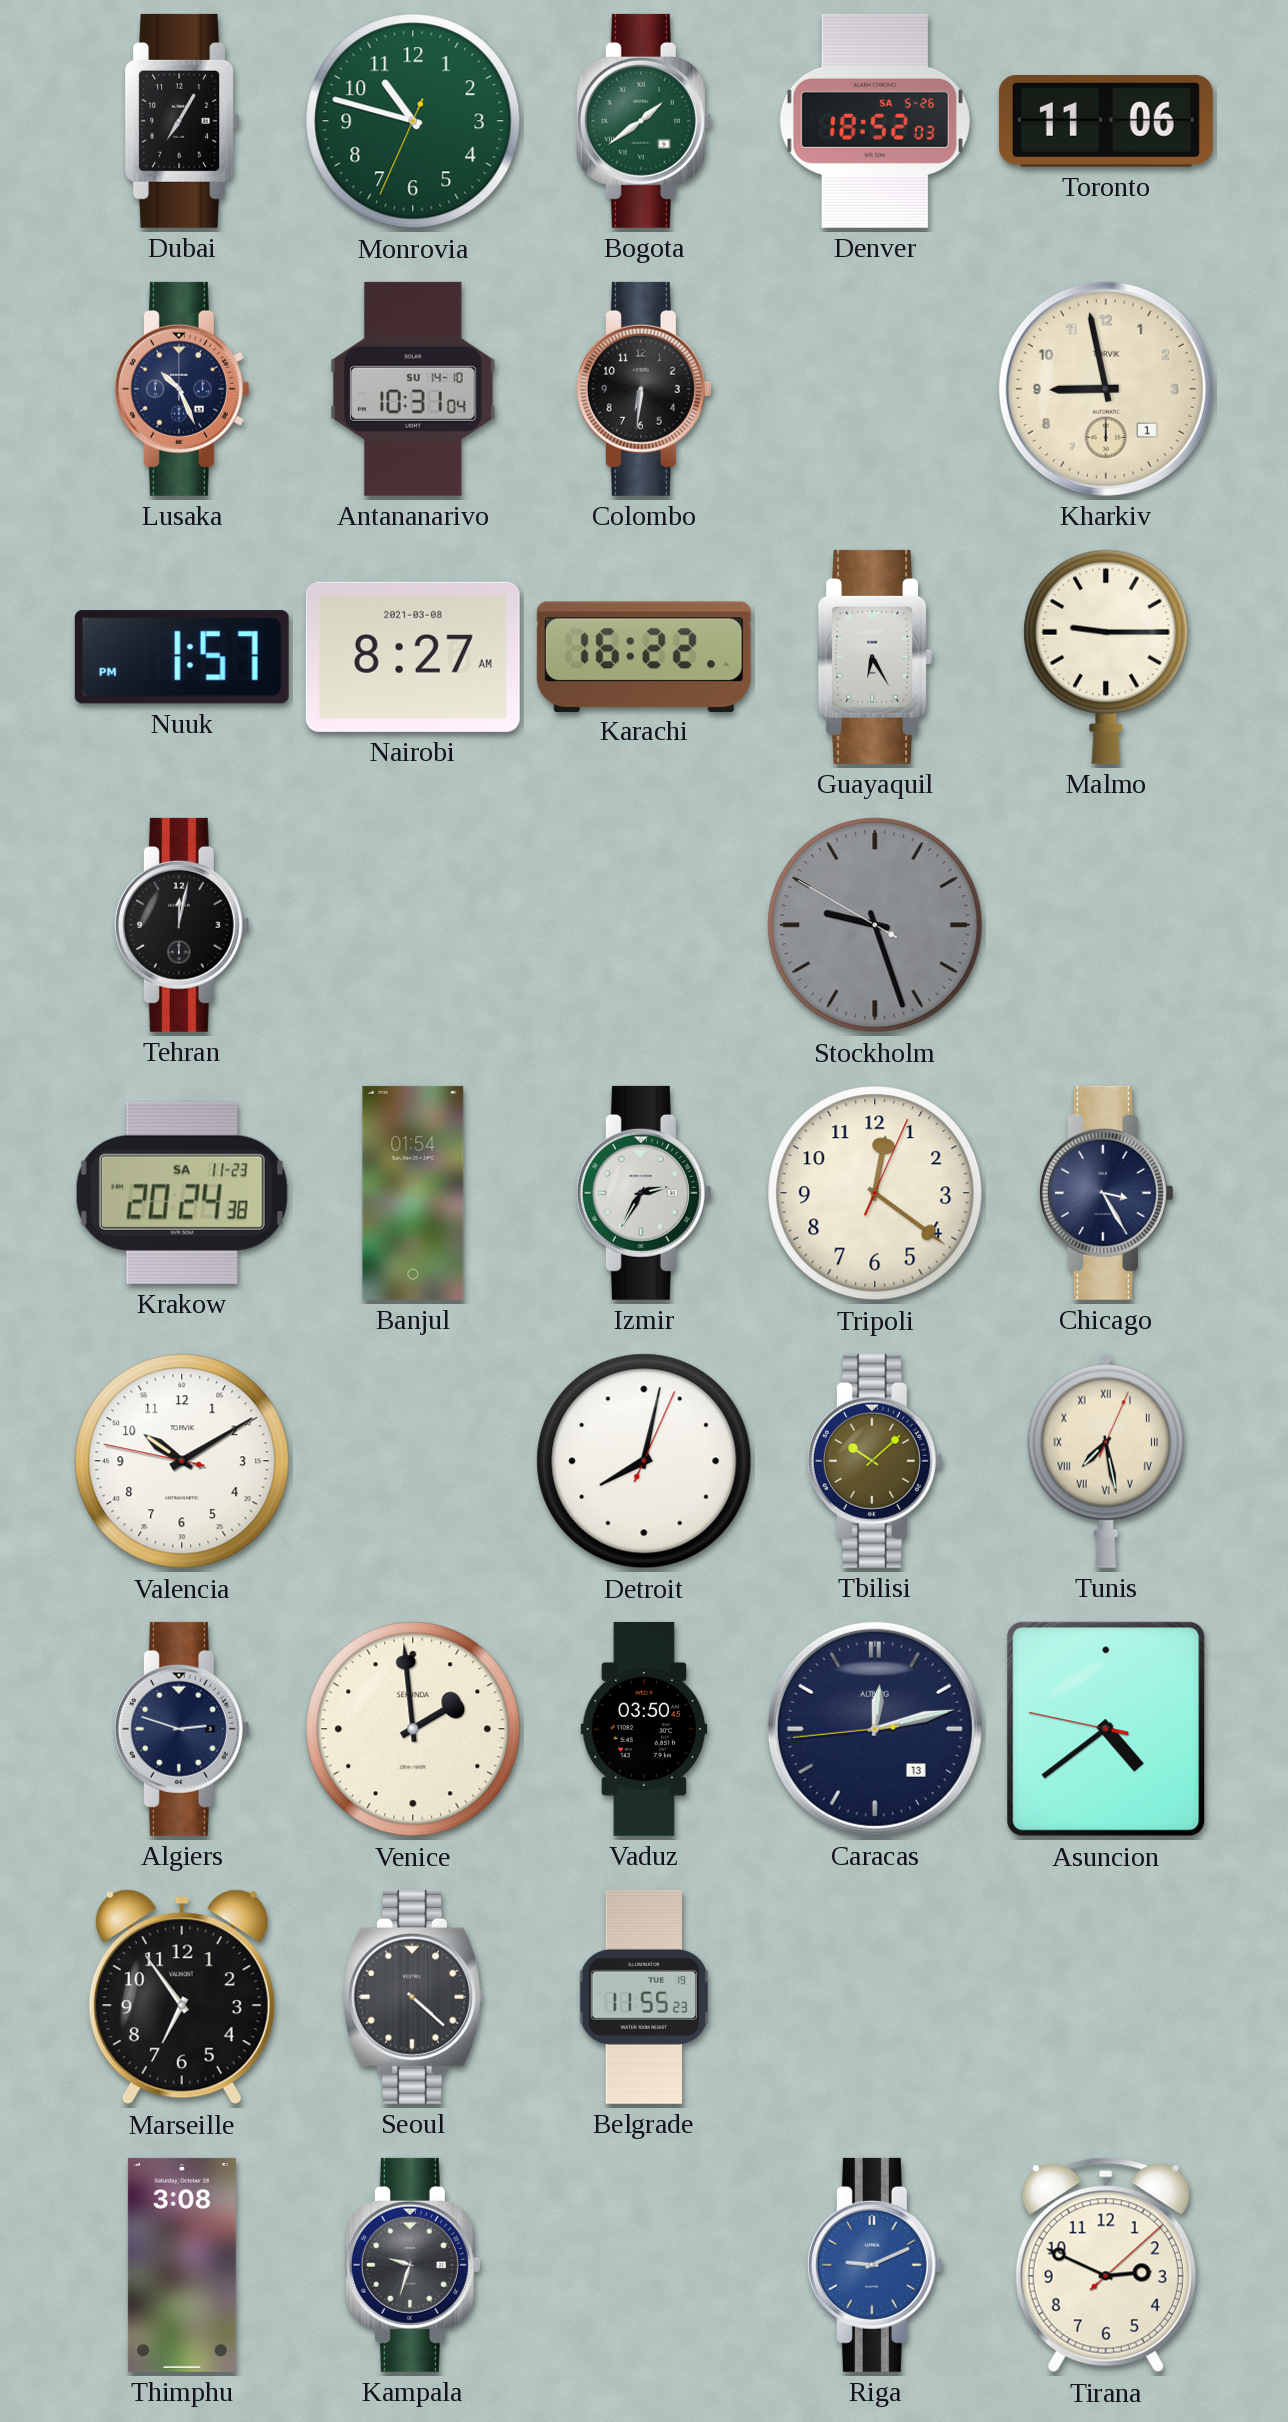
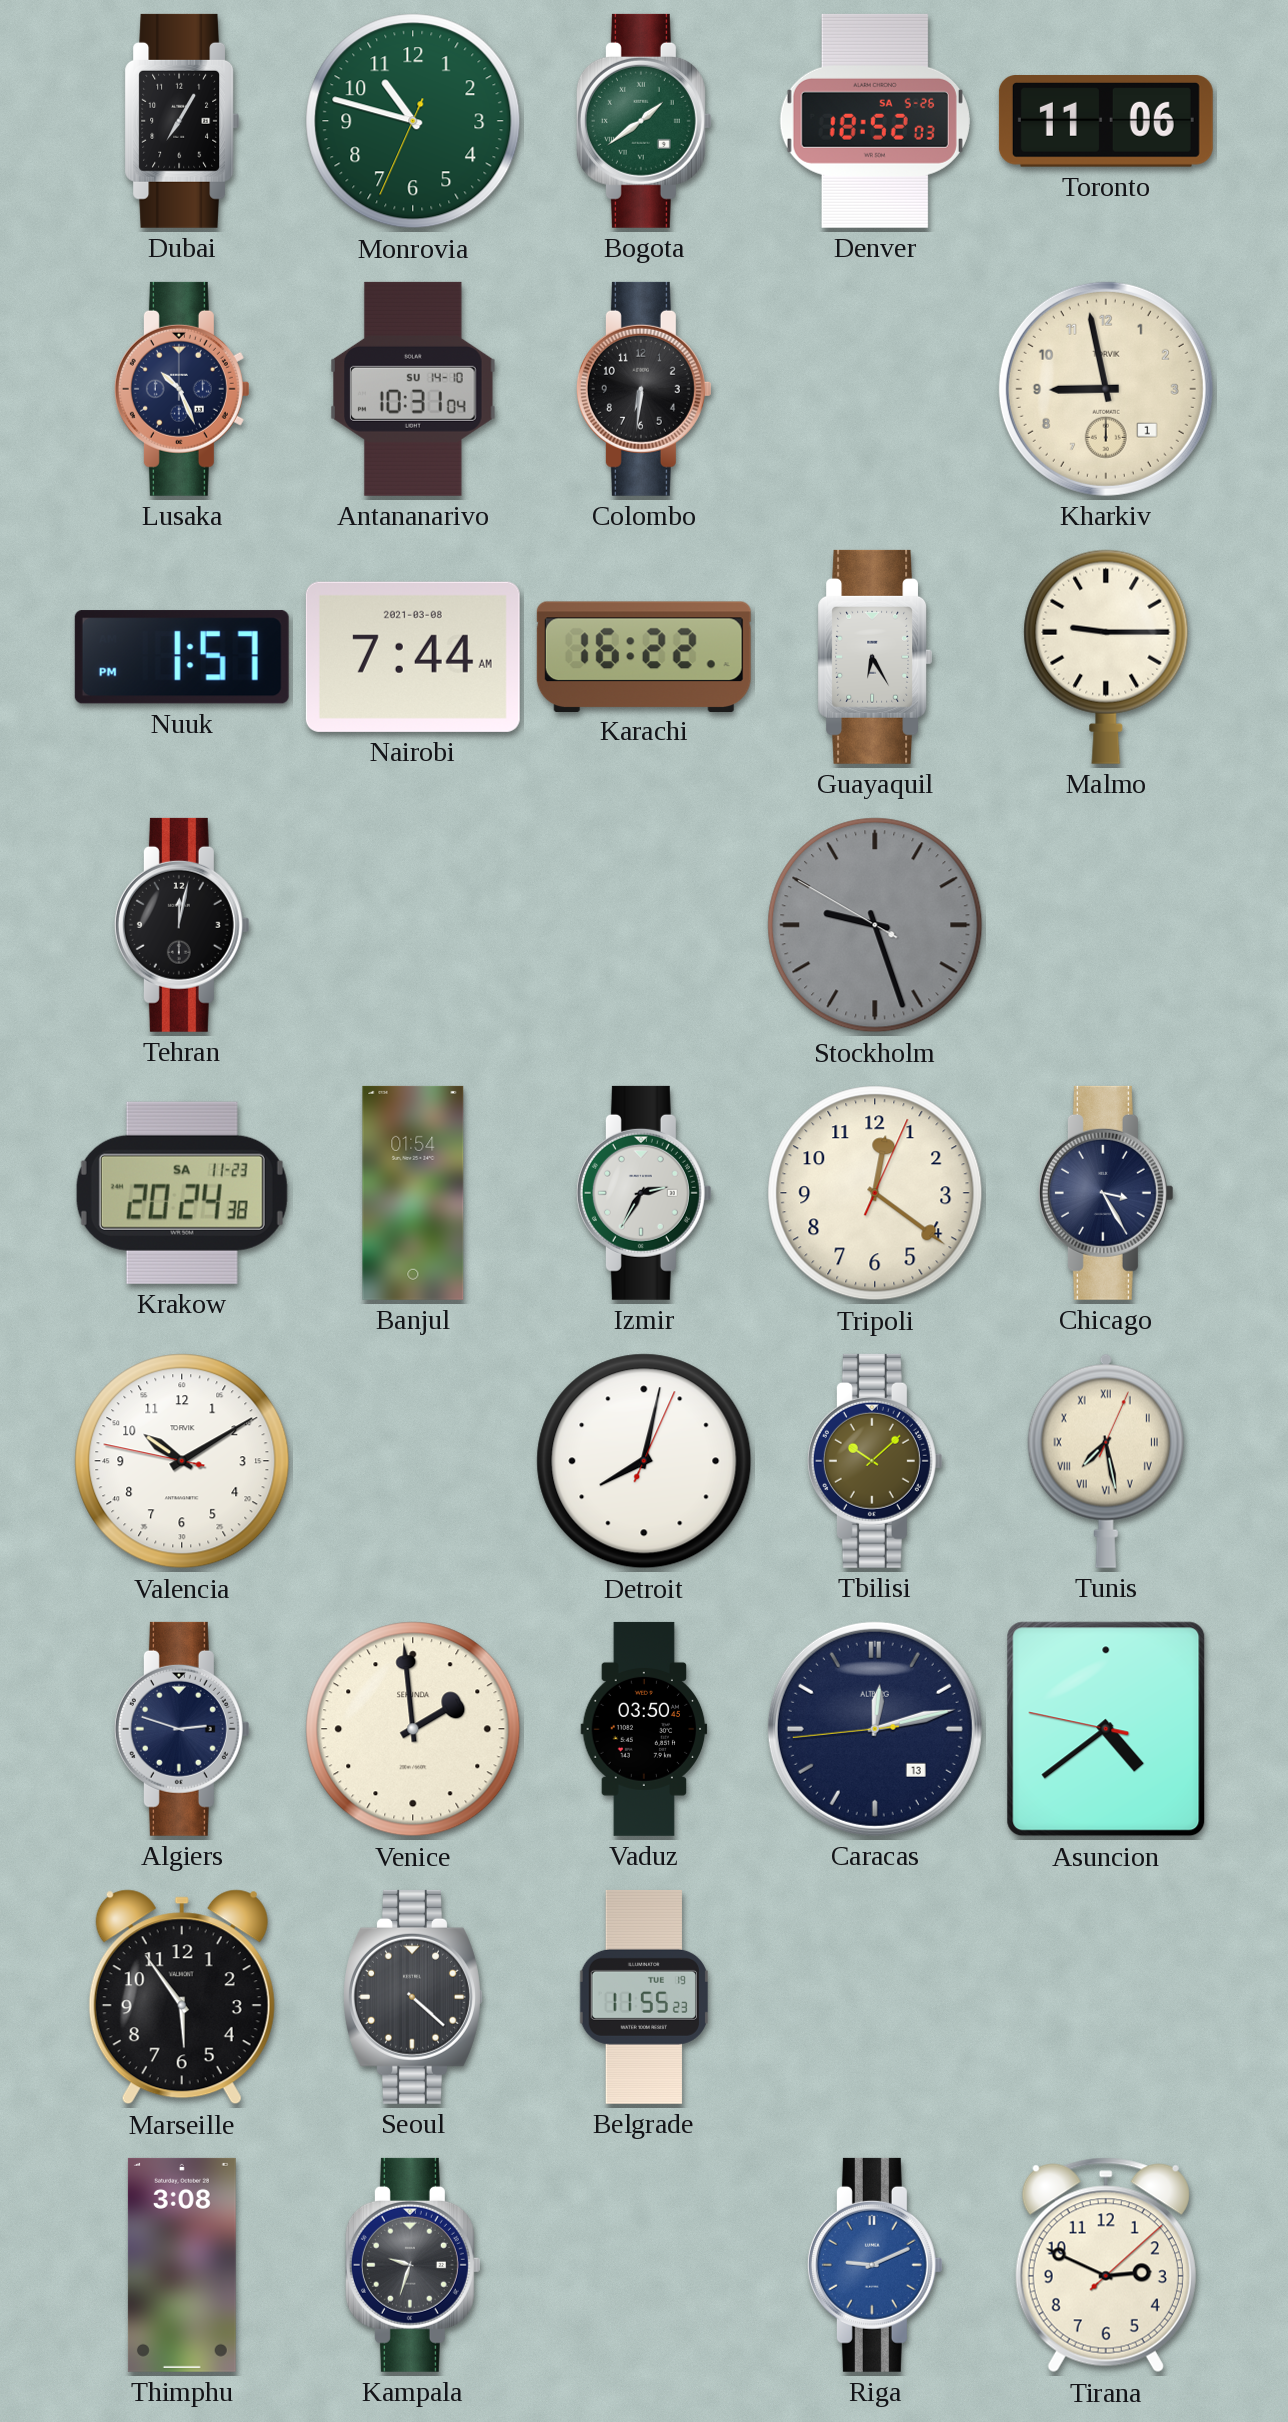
Nairobi: 8:27 -> 7:44
Marseille: 6:54 -> 5:54
